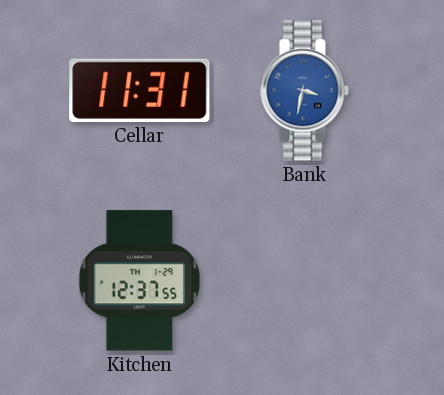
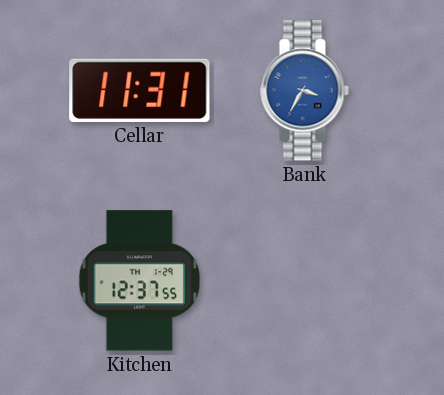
Bank: 3:32 -> 3:35
